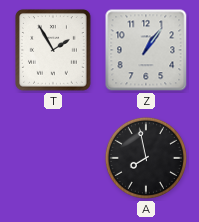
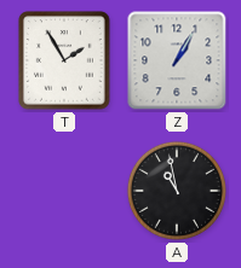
Z: 1:06 -> 1:05
A: 7:58 -> 10:58
